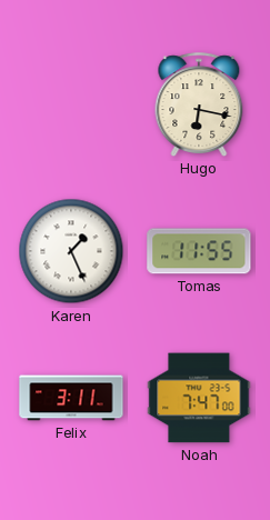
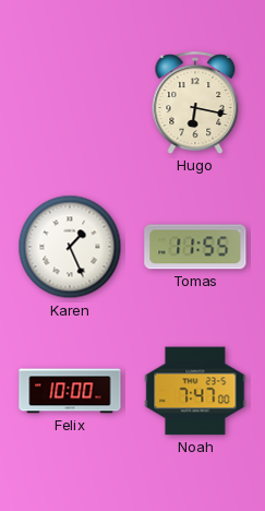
Felix: 3:11 -> 10:00
